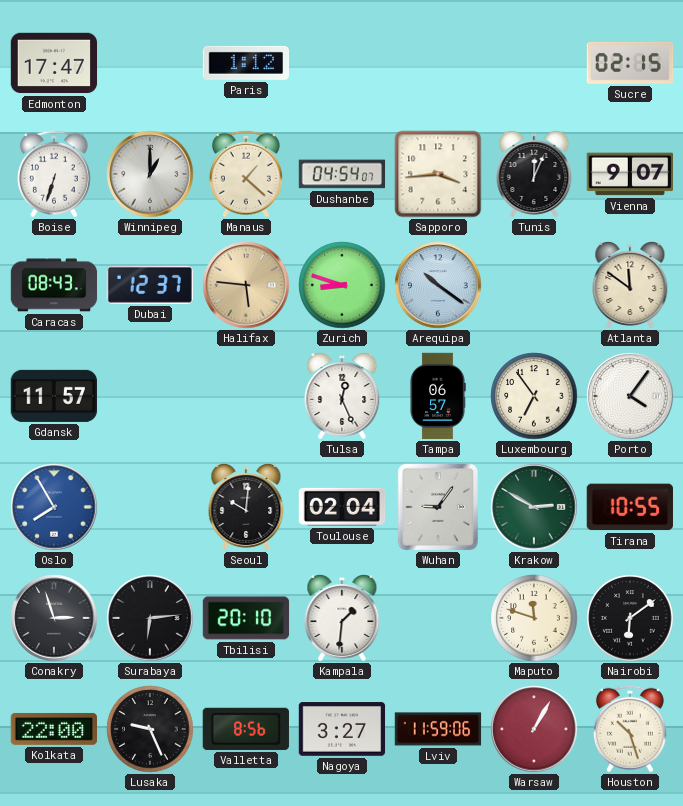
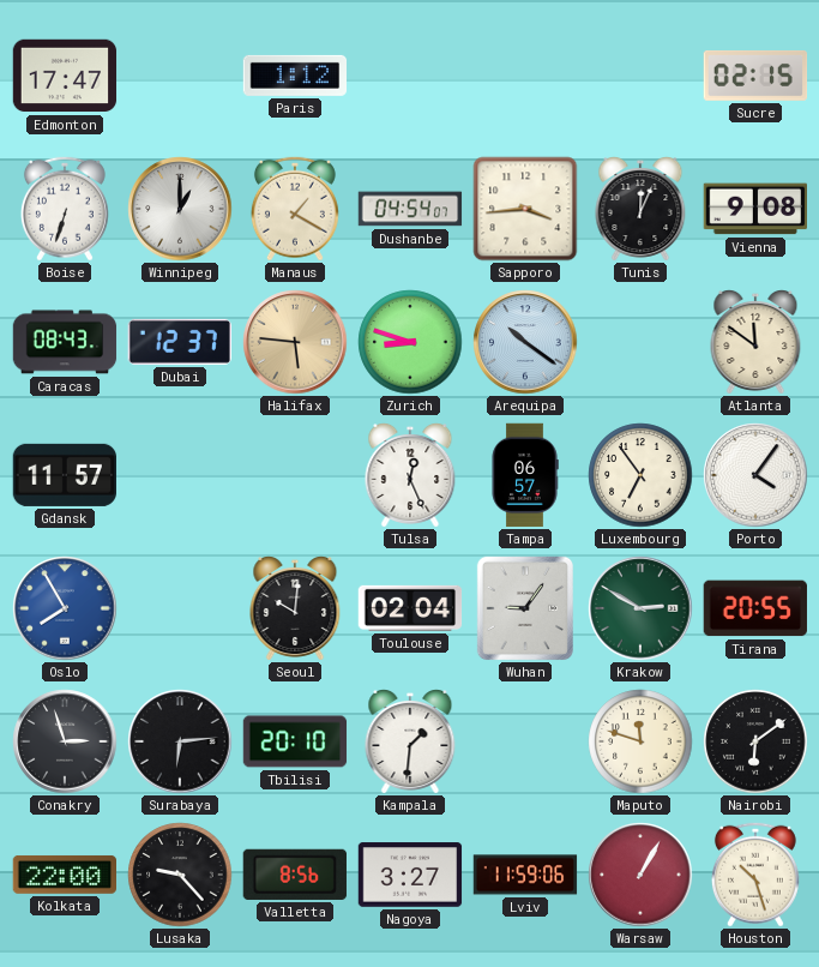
Manaus: 1:22 -> 1:20
Vienna: 9:07 -> 9:08
Tirana: 10:55 -> 20:55
Lusaka: 9:26 -> 9:23
